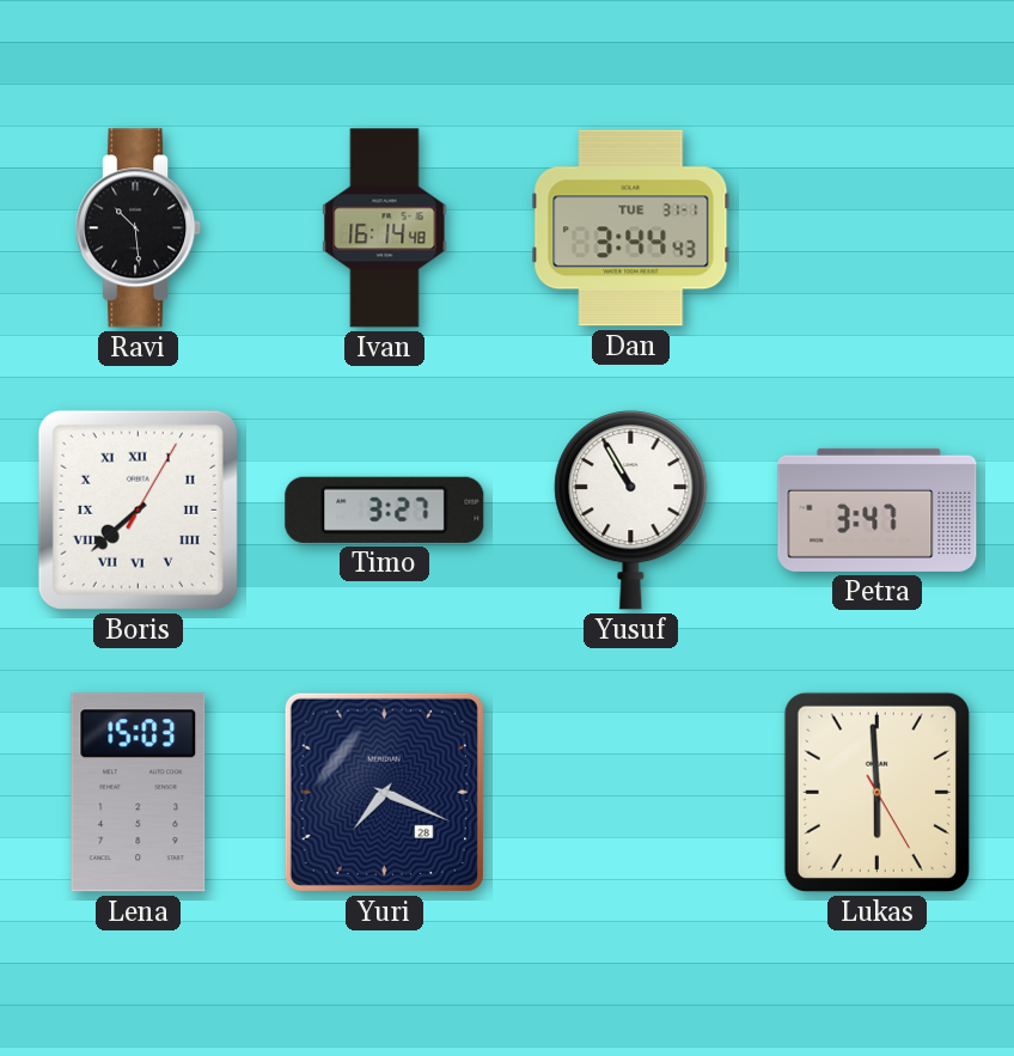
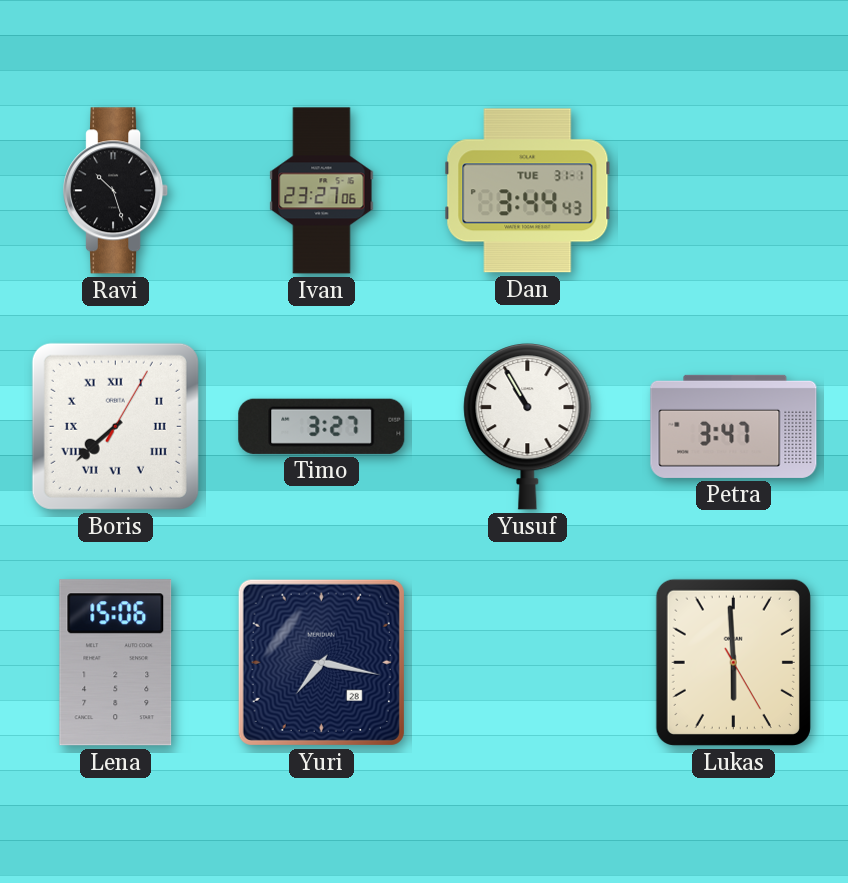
Ravi: 10:29 -> 10:27
Ivan: 16:14 -> 23:27
Lena: 15:03 -> 15:06
Yuri: 7:19 -> 7:17
